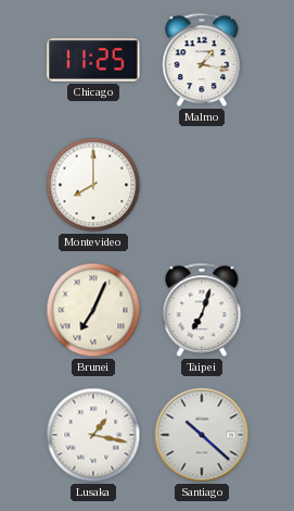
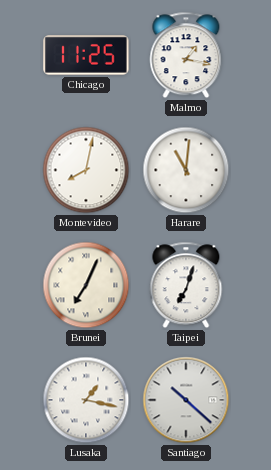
Montevideo: 8:00 -> 8:02
Harare: none -> 11:01
